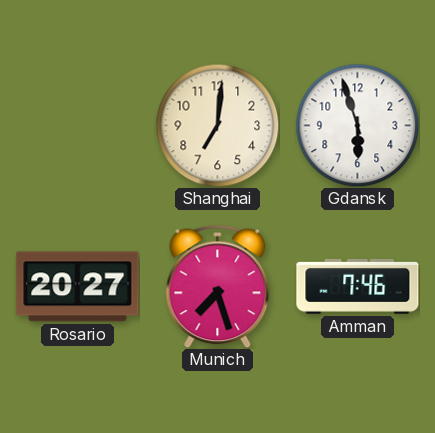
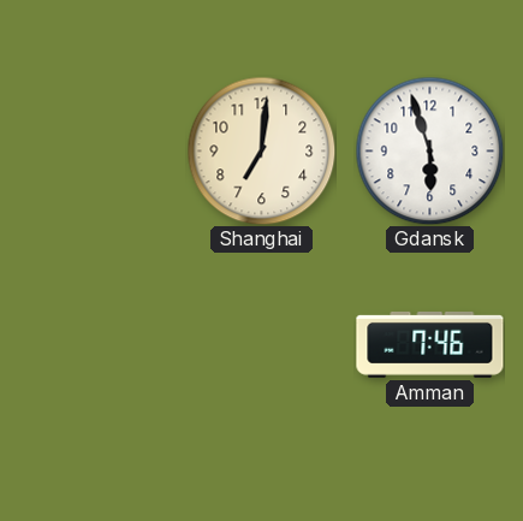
Rosario: 20:27 -> none
Munich: 7:27 -> none
